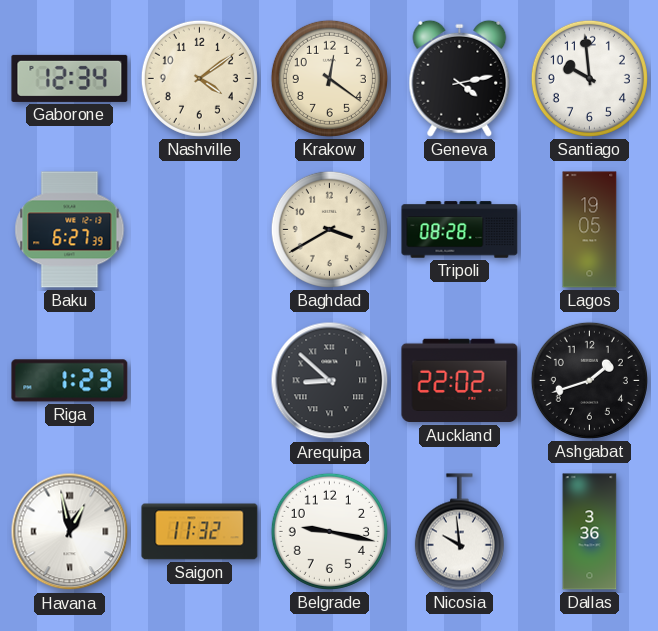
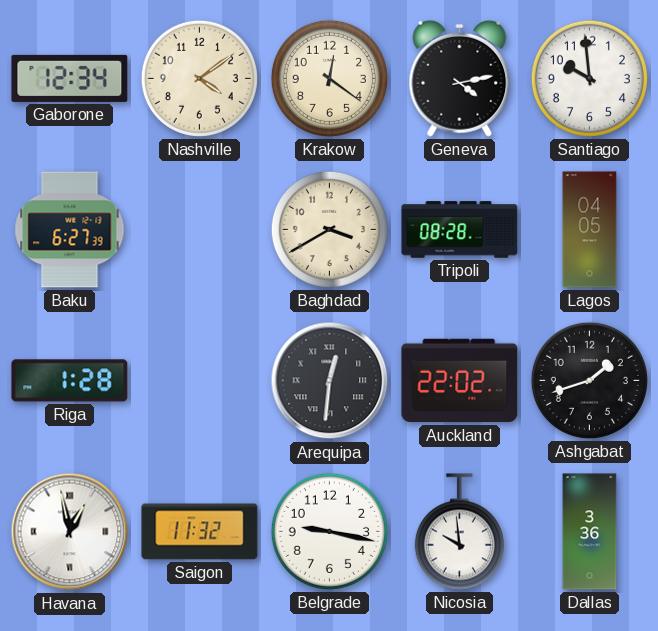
Lagos: 19:05 -> 04:05
Riga: 1:23 -> 1:28
Arequipa: 8:52 -> 12:31
